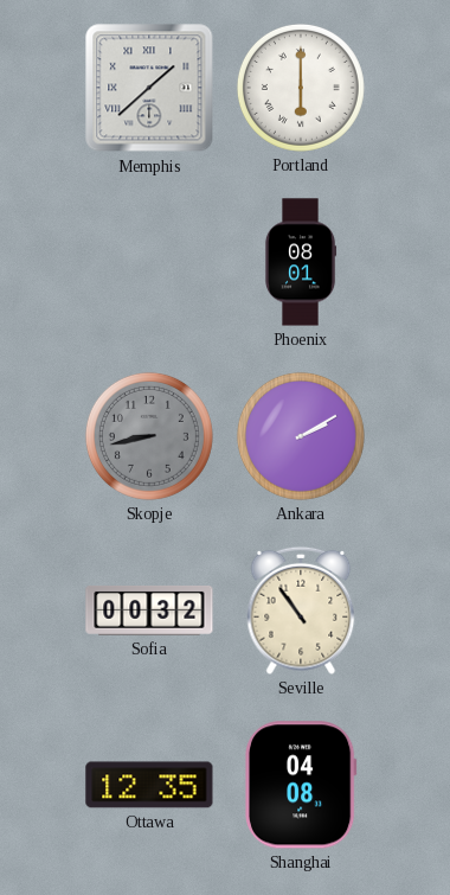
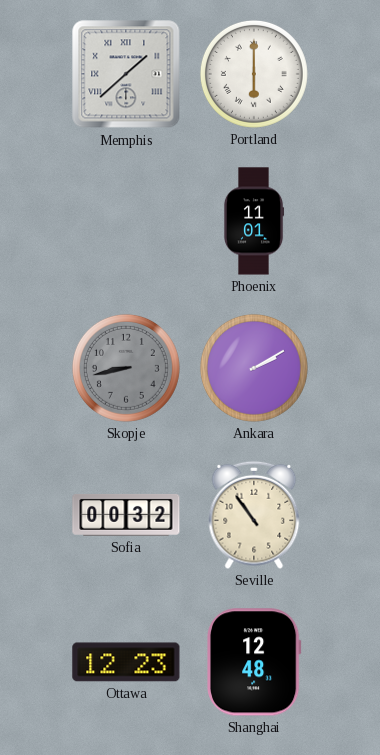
Phoenix: 08:01 -> 11:01
Ottawa: 12:35 -> 12:23
Shanghai: 04:08 -> 12:48
